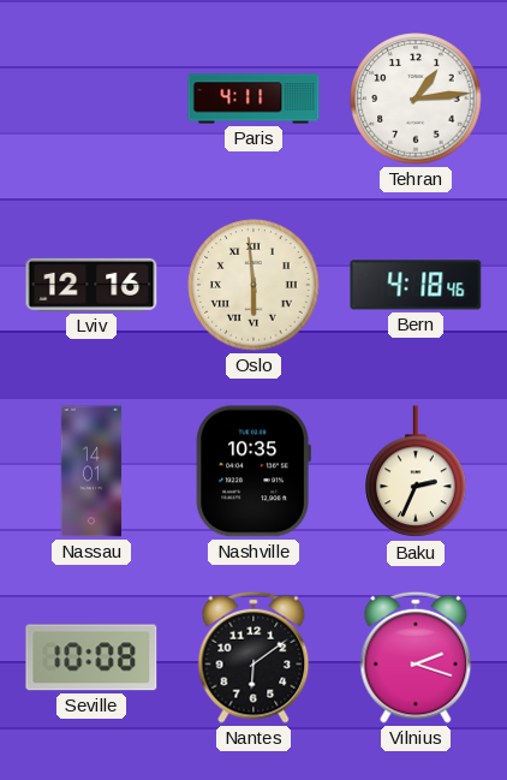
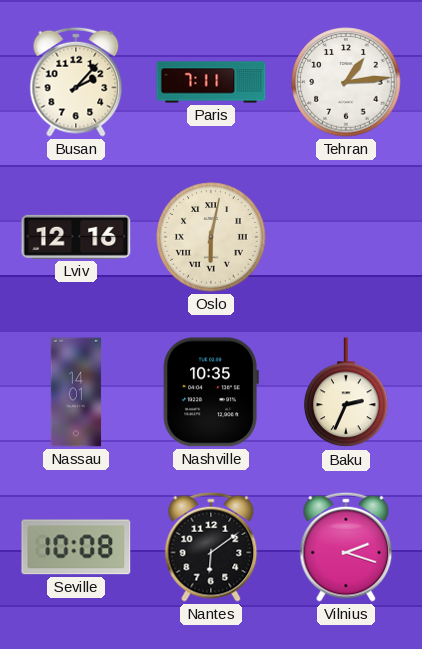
Busan: none -> 2:07
Paris: 4:11 -> 7:11
Oslo: 5:59 -> 6:02
Bern: 4:18 -> none
